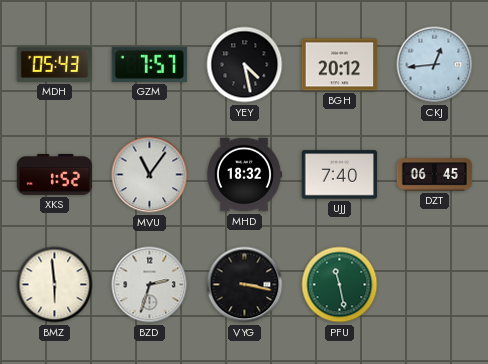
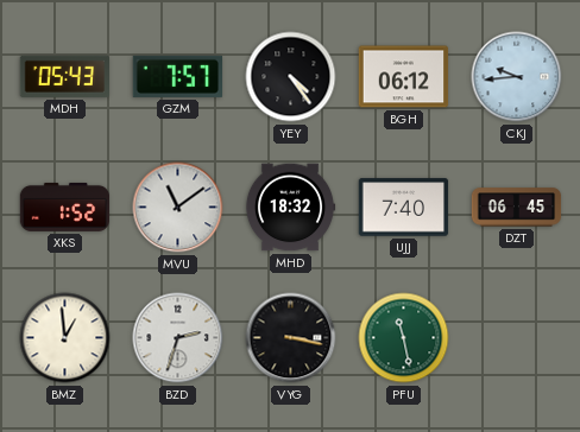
YEY: 4:28 -> 4:24
BGH: 20:12 -> 06:12
CKJ: 12:44 -> 9:44
MVU: 11:06 -> 11:09
BMZ: 5:59 -> 12:59
